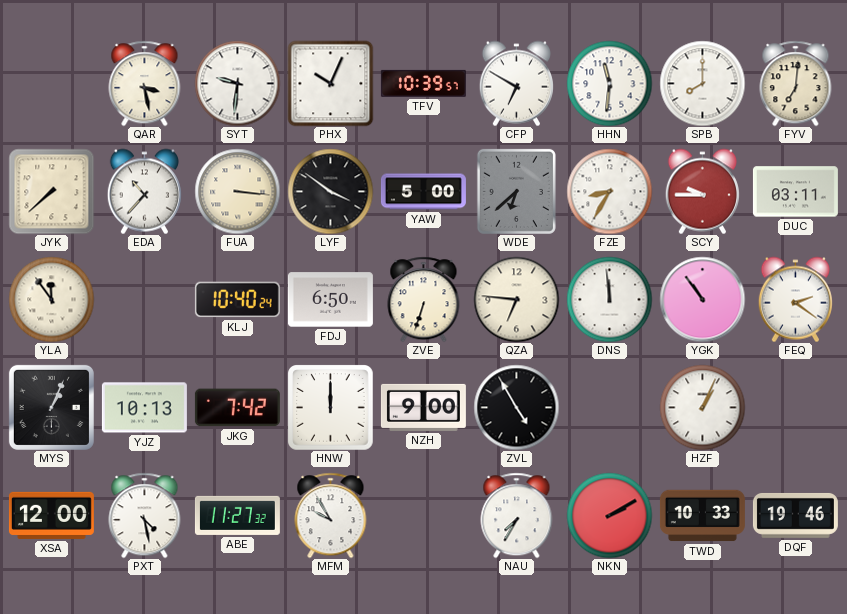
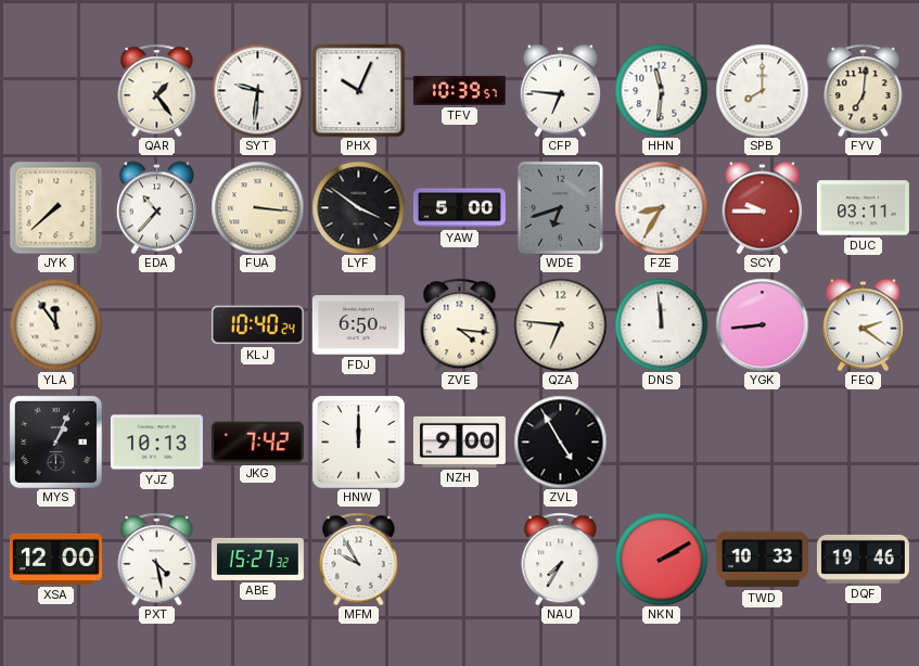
QAR: 3:28 -> 1:24
CFP: 6:50 -> 6:46
WDE: 6:38 -> 6:42
ZVE: 6:33 -> 4:16
YGK: 10:54 -> 8:44
HZF: 1:04 -> none
ABE: 11:27 -> 15:27
